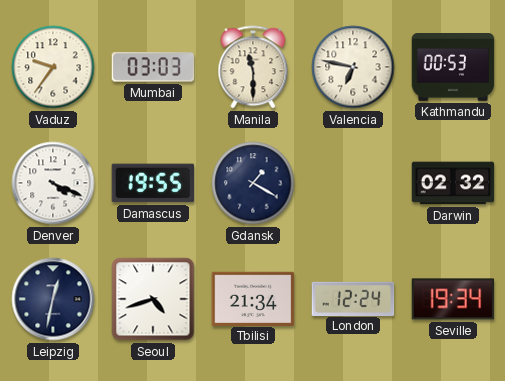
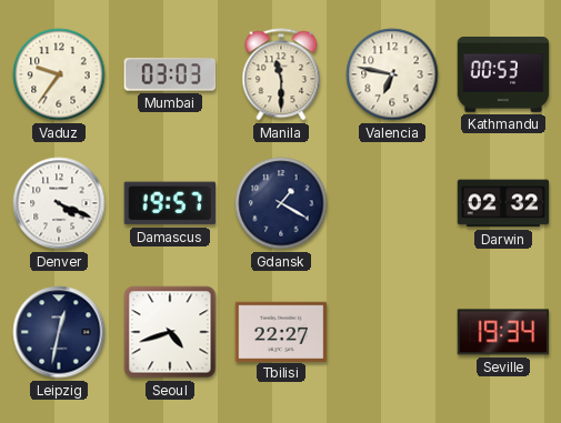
Damascus: 19:55 -> 19:57
Tbilisi: 21:34 -> 22:27
London: 12:24 -> none
